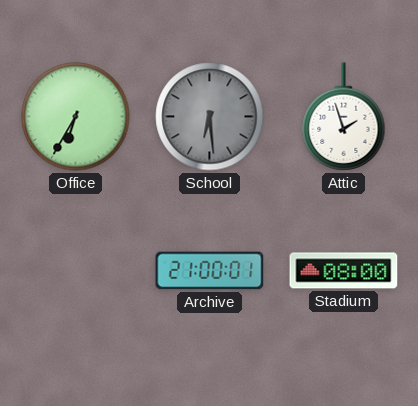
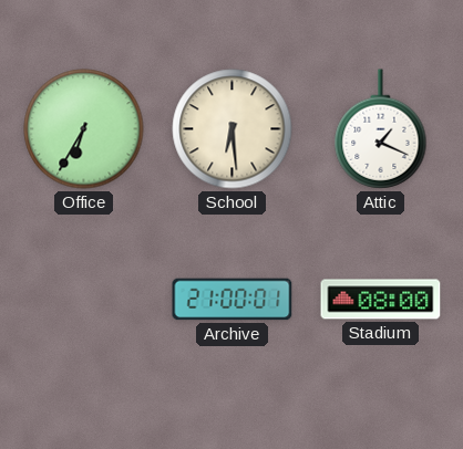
School dial: grey -> cream
Attic: 1:57 -> 1:19
